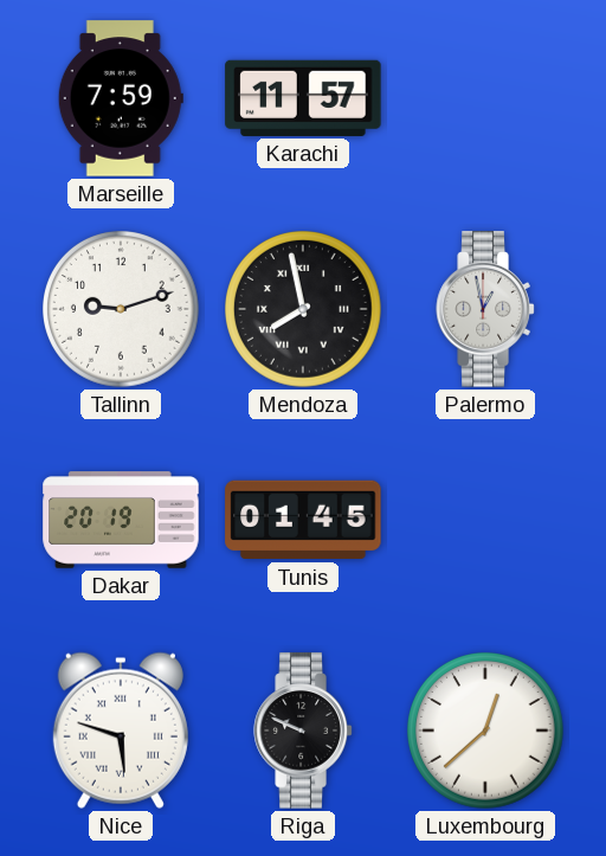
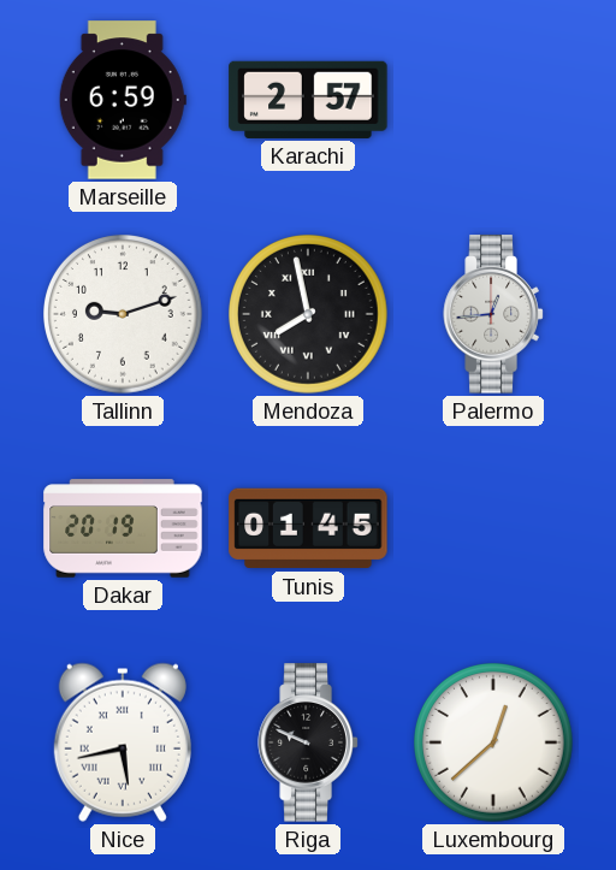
Marseille: 7:59 -> 6:59
Karachi: 11:57 -> 2:57
Palermo: 12:58 -> 12:44
Nice: 5:48 -> 5:43
